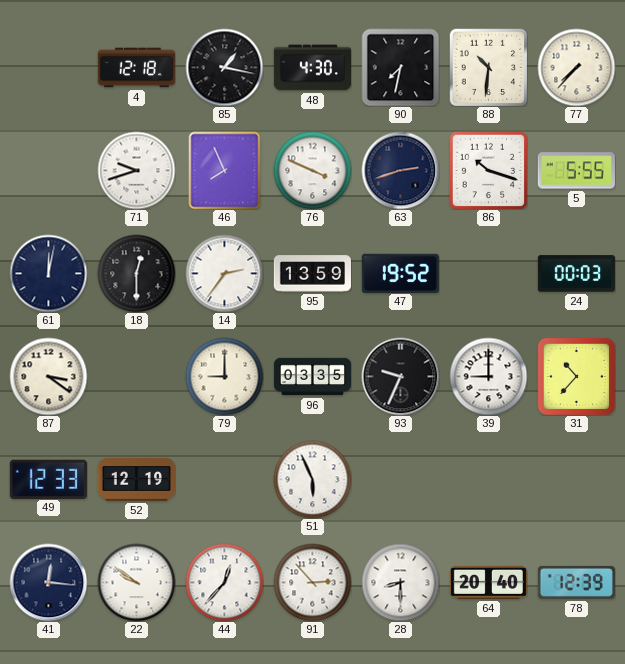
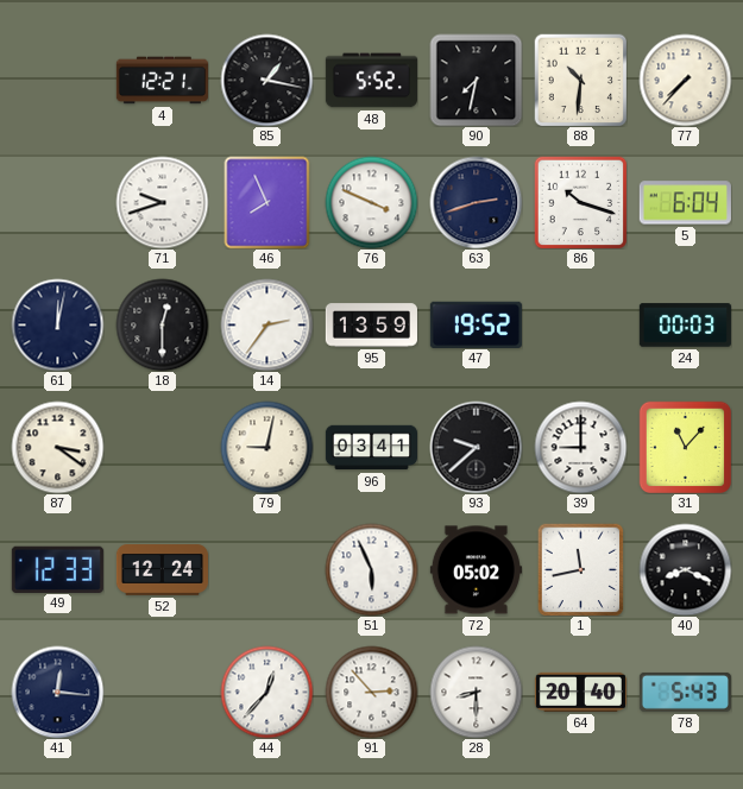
4: 12:18 -> 12:21
48: 4:30 -> 5:52
5: 5:55 -> 6:04
79: 9:00 -> 9:02
96: 03:35 -> 03:41
93: 9:34 -> 9:38
31: 10:37 -> 11:07
52: 12:19 -> 12:24
72: none -> 05:02
1: none -> 11:43
40: none -> 8:19
22: 9:51 -> none
78: 12:39 -> 5:43
